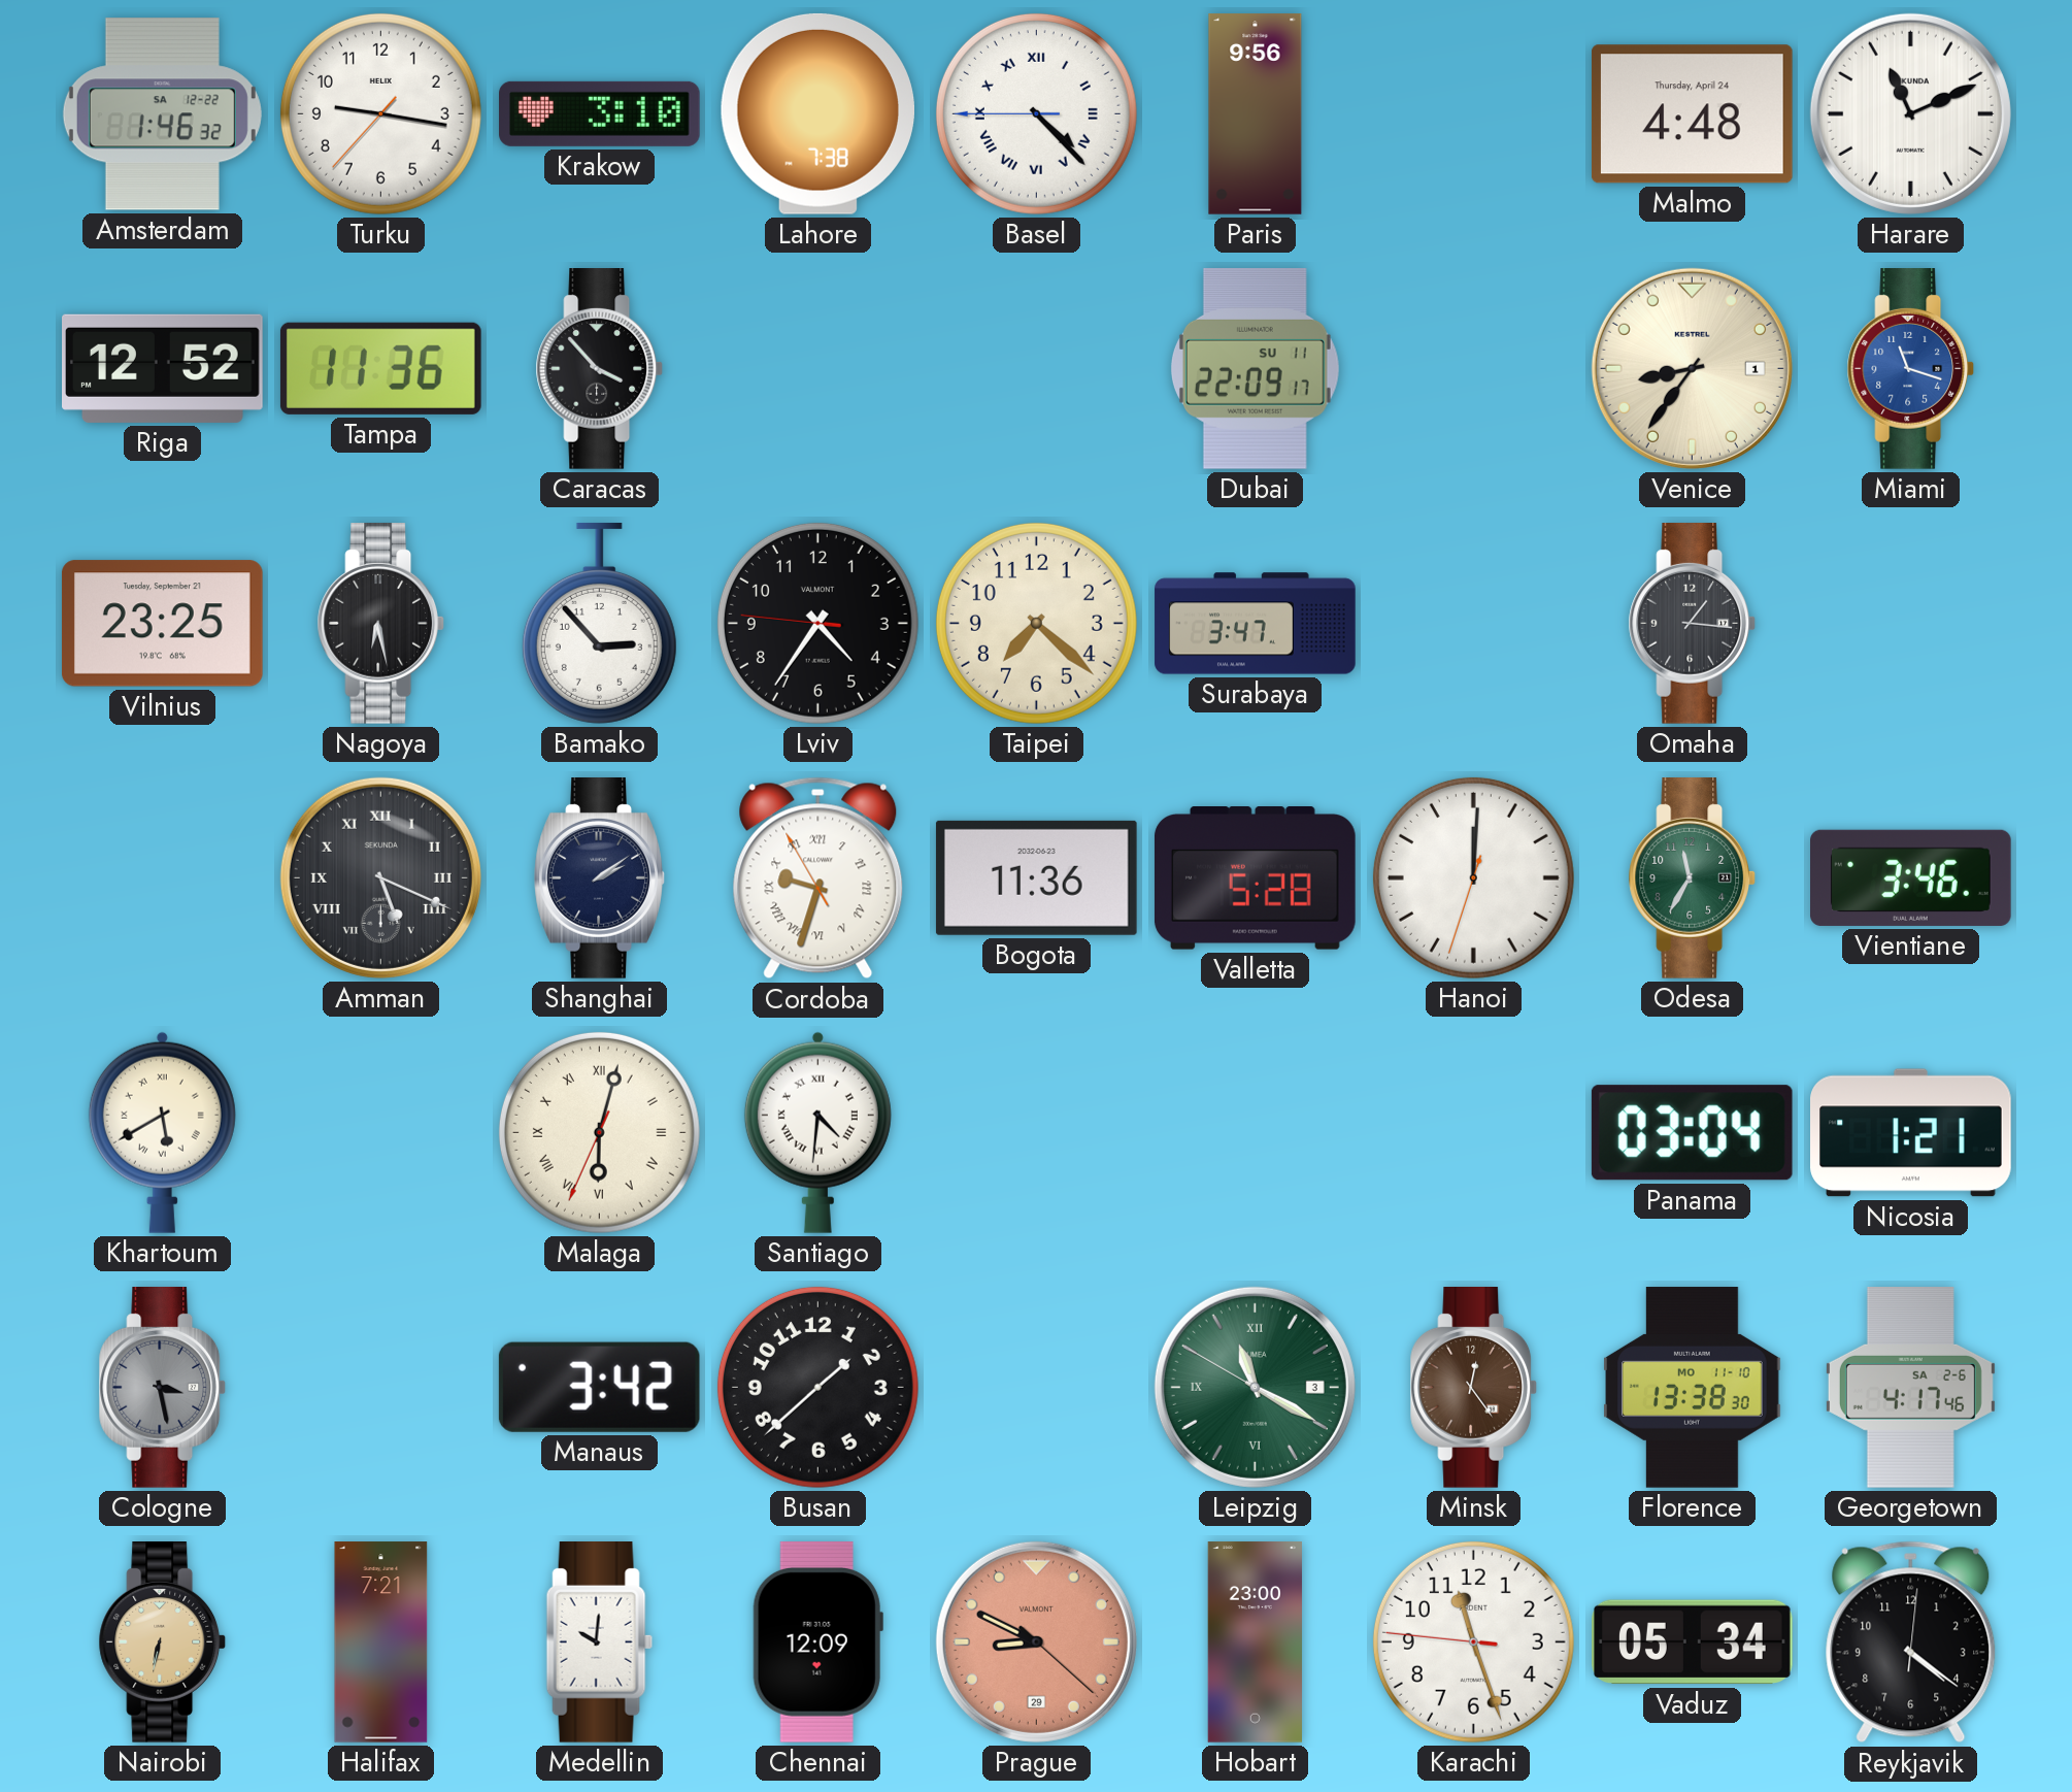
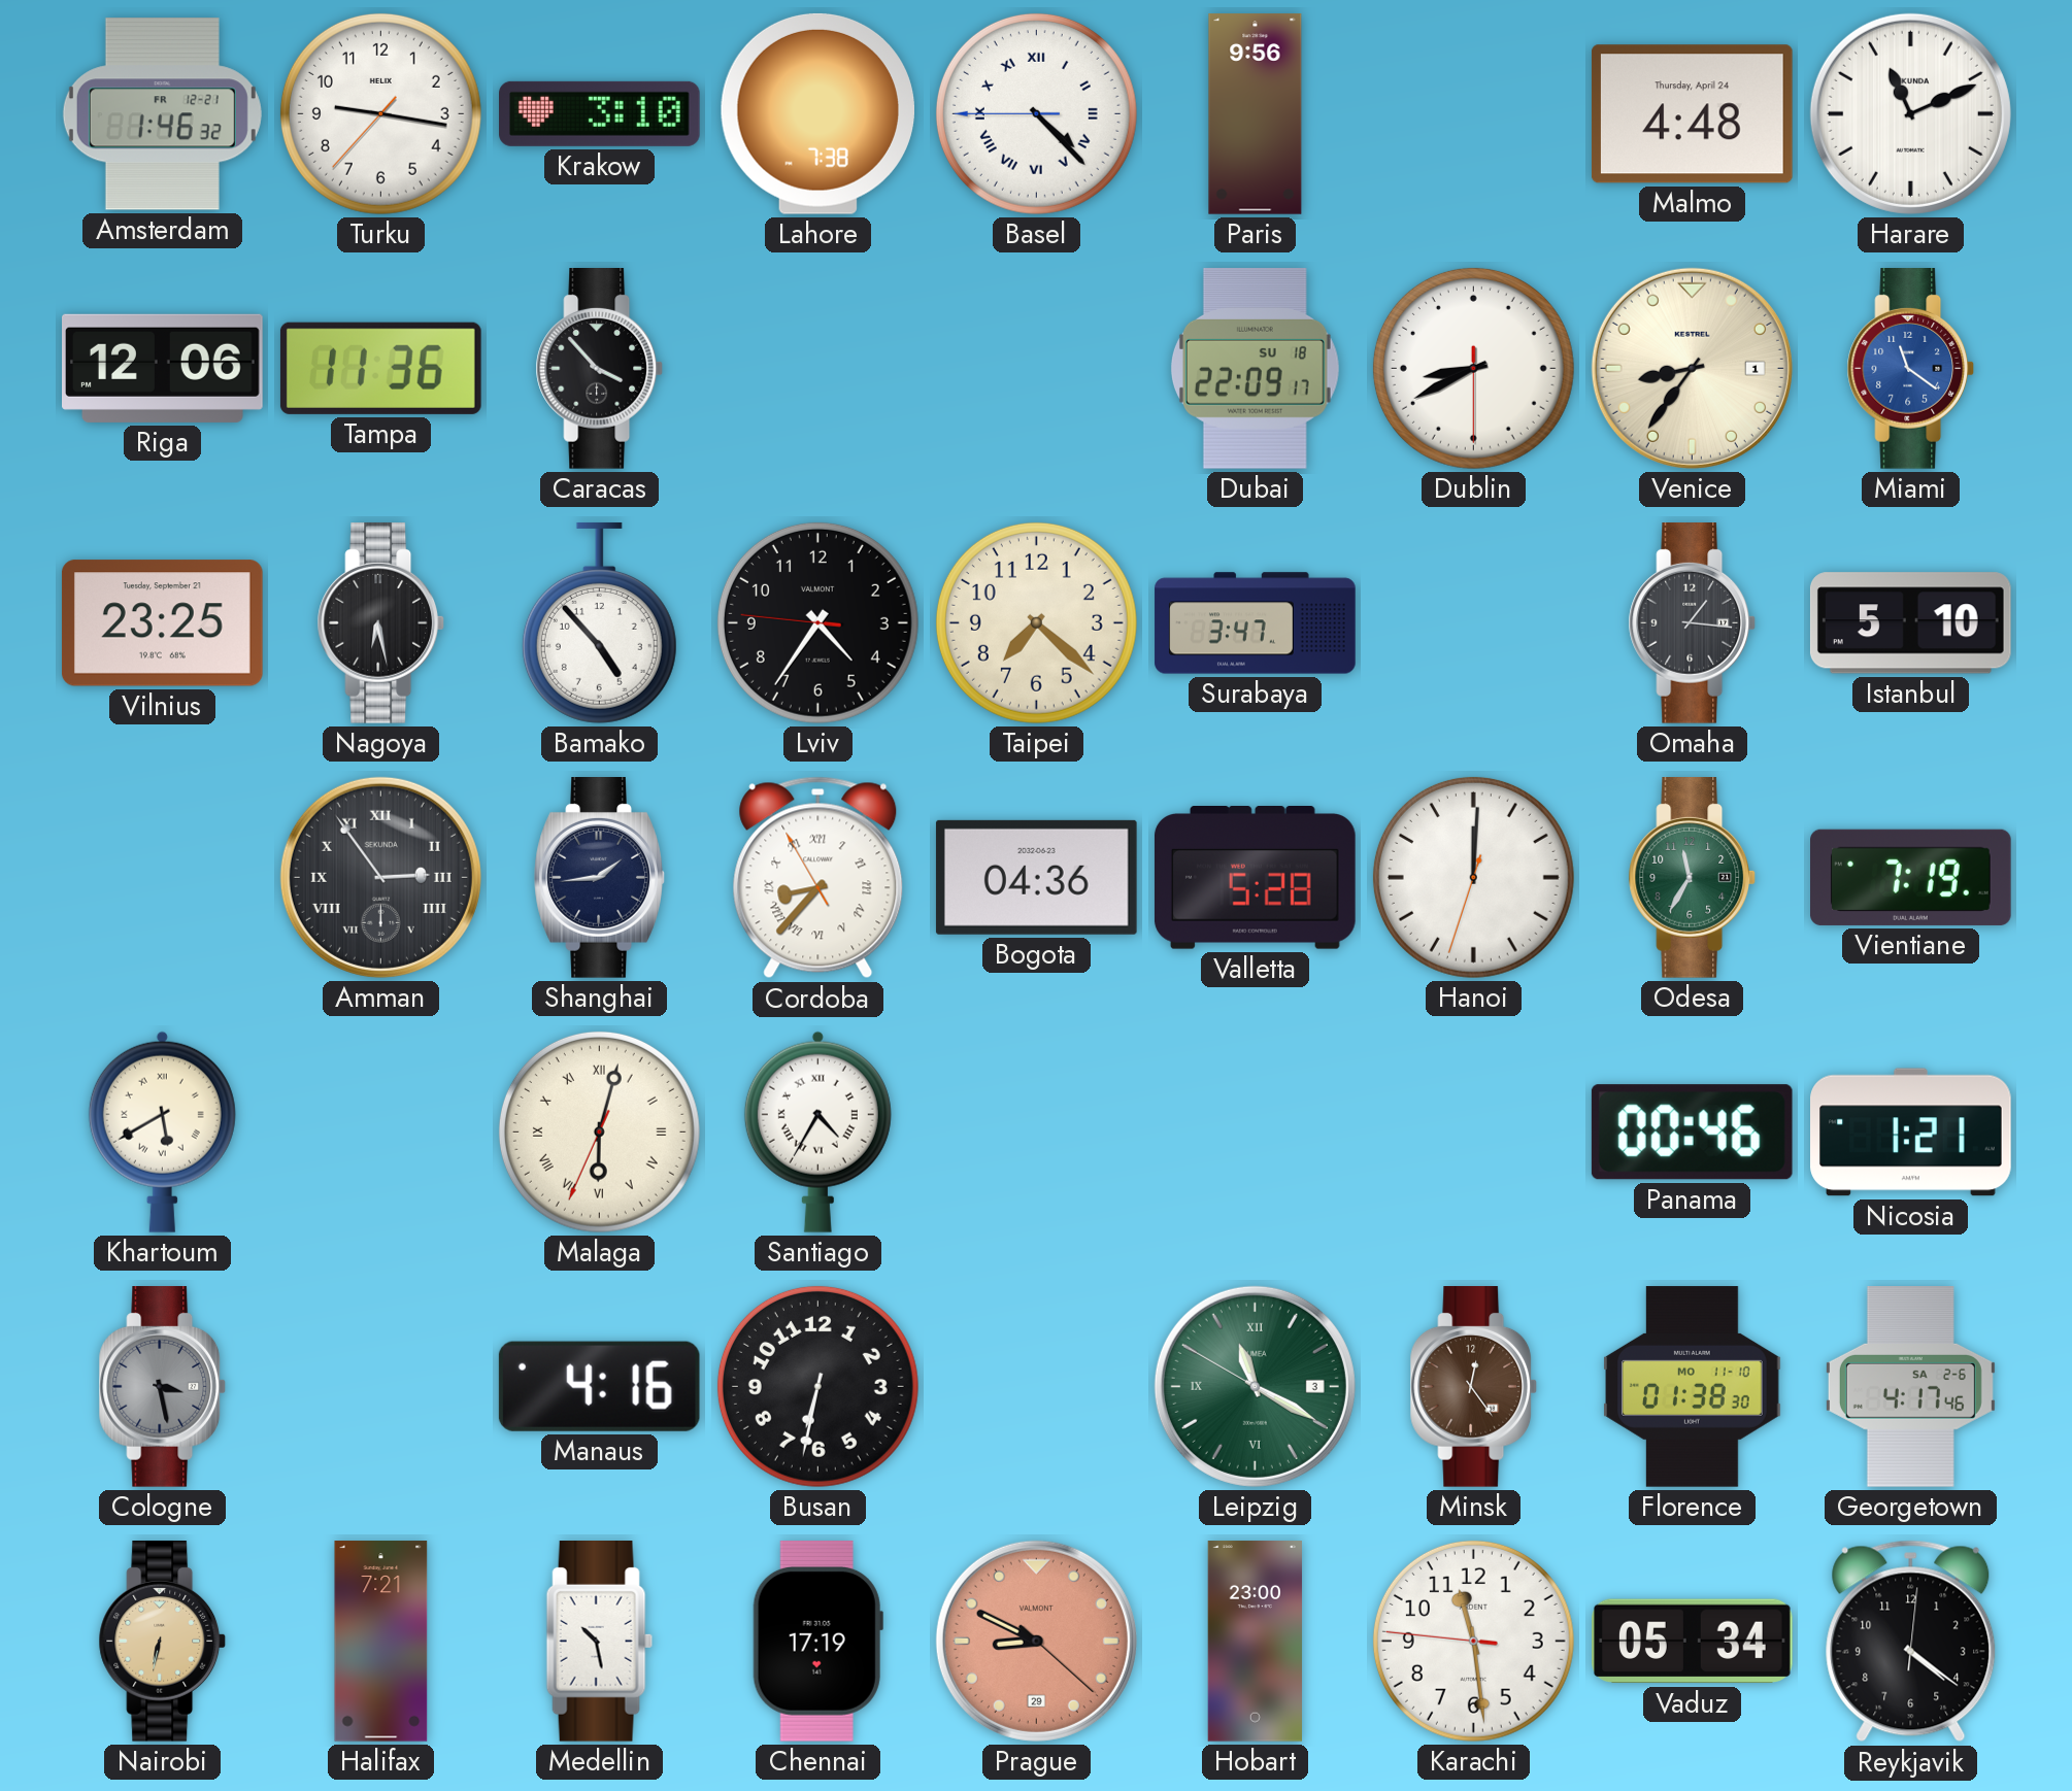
Amsterdam date: SA 12-22 -> FR 12-21
Riga: 12:52 -> 12:06
Dubai date: SU 11 -> SU 18
Dublin: none -> 8:40
Miami: 11:18 -> 11:21
Bamako: 2:53 -> 4:53
Istanbul: none -> 5:10
Amman: 5:19 -> 2:54
Shanghai: 2:09 -> 1:44
Cordoba: 9:32 -> 8:36
Bogota: 11:36 -> 04:36
Vientiane: 3:46 -> 7:19
Santiago: 4:31 -> 4:35
Panama: 03:04 -> 00:46
Manaus: 3:42 -> 4:16
Busan: 1:38 -> 6:32
Florence: 13:38 -> 01:38
Medellin: 10:01 -> 10:28
Chennai: 12:09 -> 17:19
Karachi: 11:26 -> 11:28
